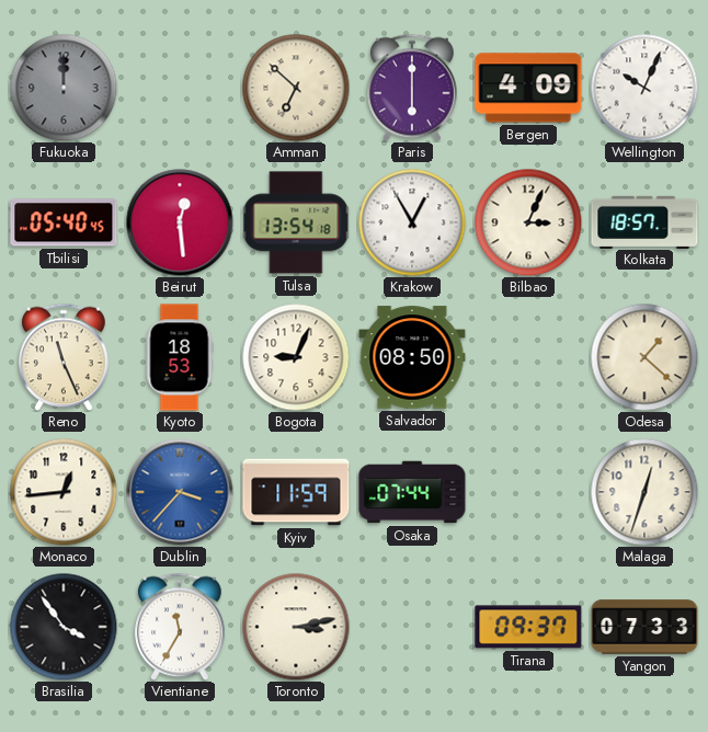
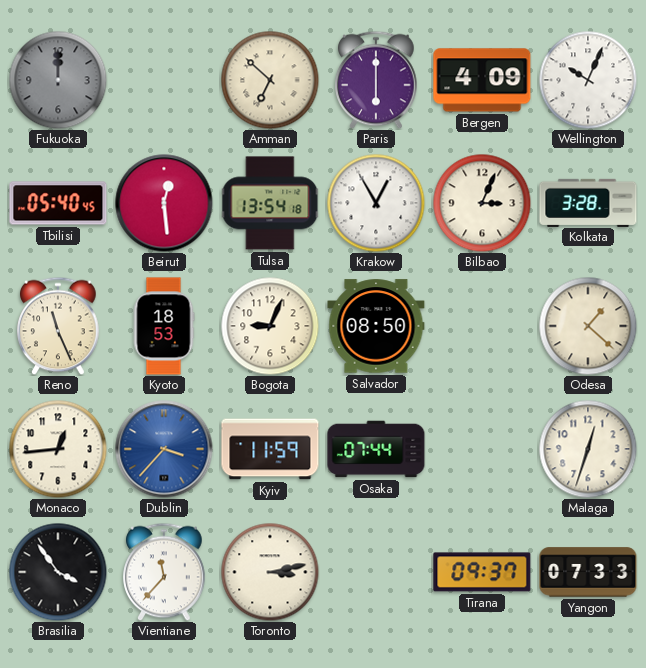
Kolkata: 18:57 -> 3:28
Vientiane: 11:35 -> 11:37
